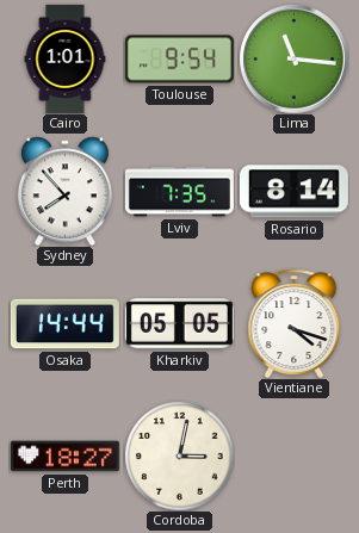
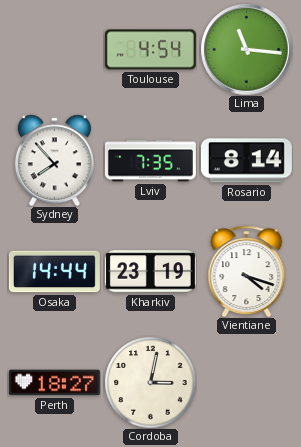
Cairo: 1:01 -> none
Toulouse: 9:54 -> 4:54
Kharkiv: 05:05 -> 23:19
